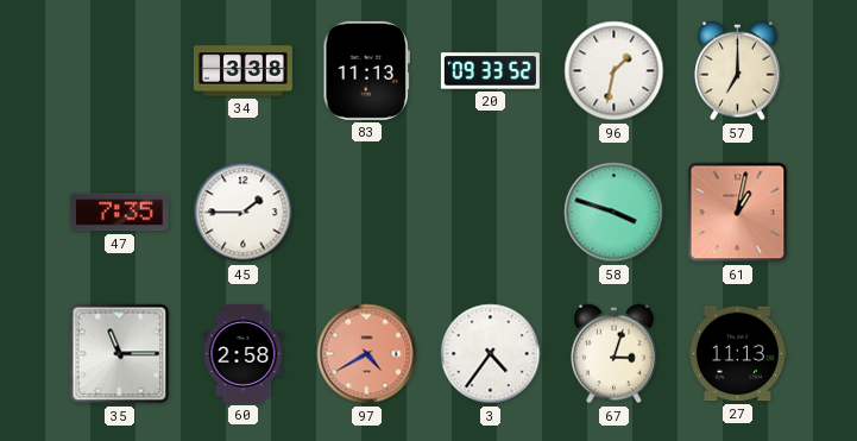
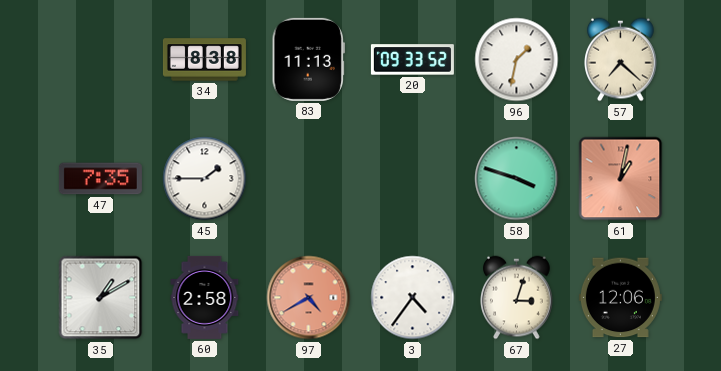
34: 3:38 -> 8:38
57: 7:00 -> 7:22
35: 11:15 -> 1:10
27: 11:13 -> 12:06
